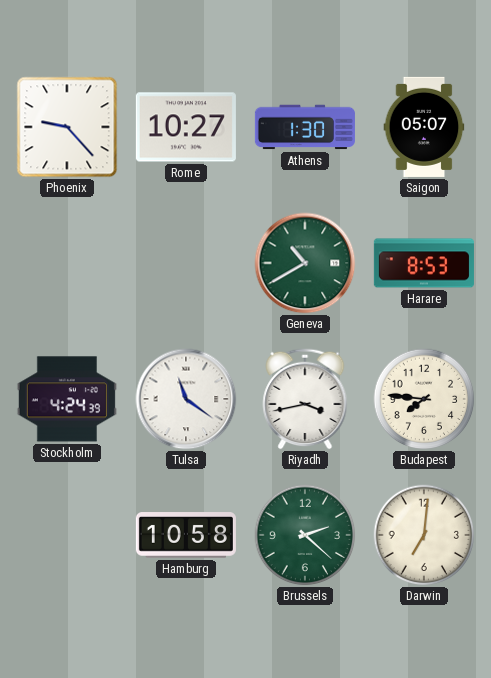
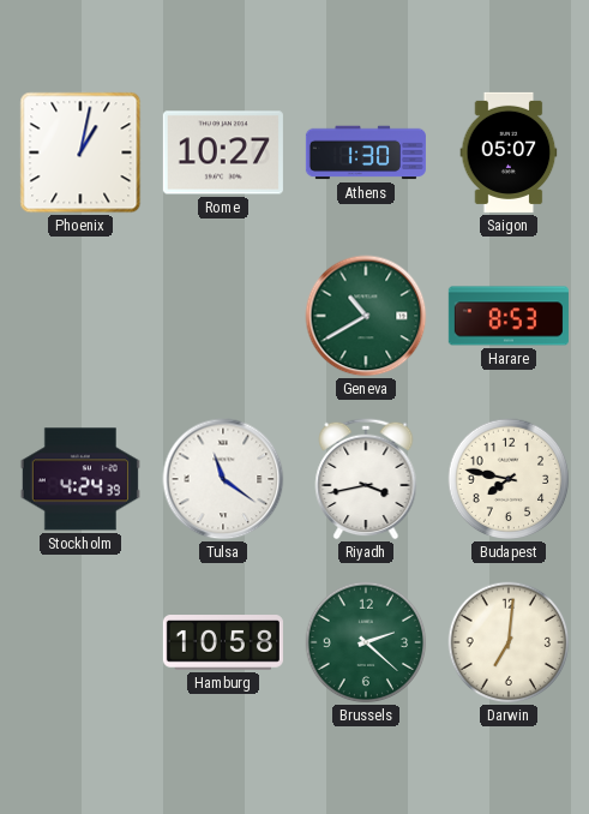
Phoenix: 9:23 -> 1:02
Budapest: 7:46 -> 7:47
